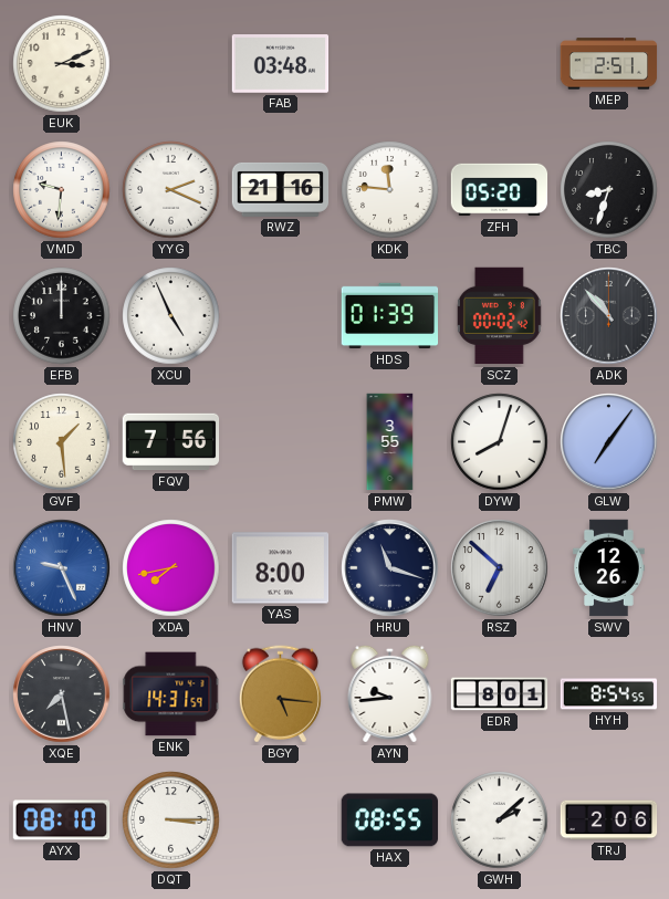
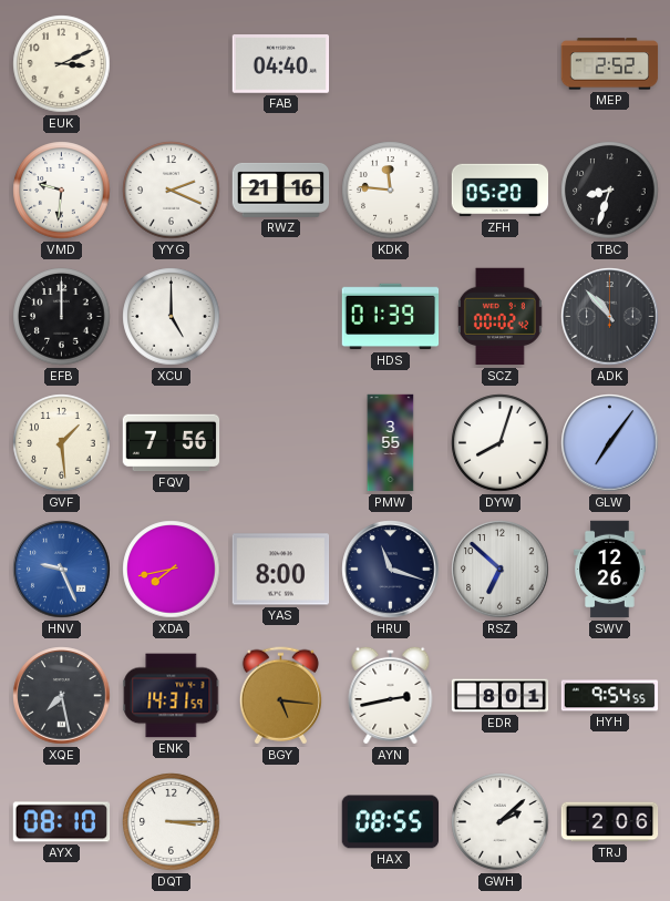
FAB: 03:48 -> 04:40
MEP: 2:51 -> 2:52
XCU: 4:56 -> 5:00
AYN: 9:44 -> 2:43
HYH: 8:54 -> 9:54
